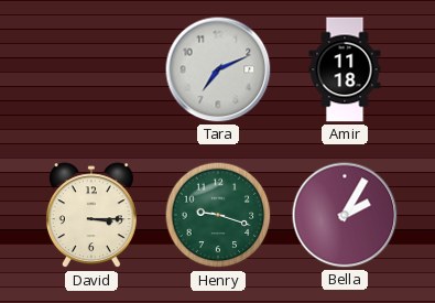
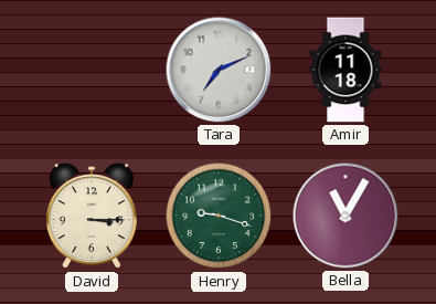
Bella: 2:05 -> 11:05
